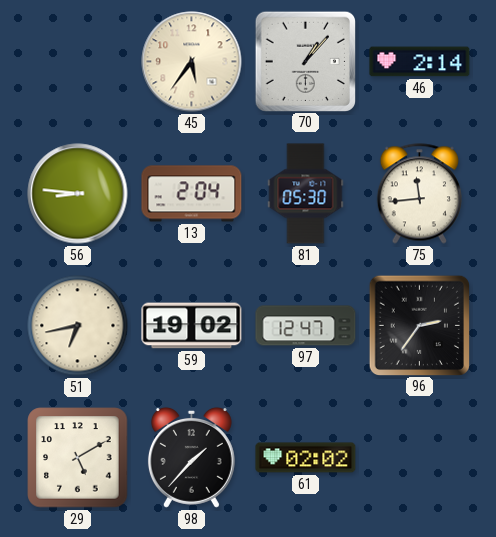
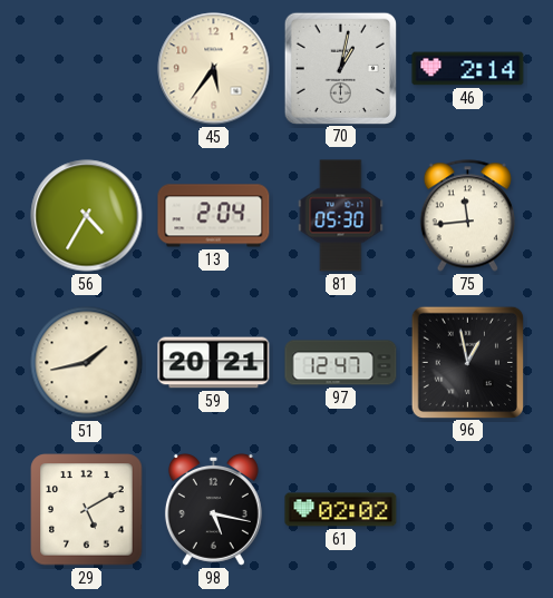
70: 1:07 -> 1:02
56: 8:46 -> 4:35
51: 6:43 -> 1:43
59: 19:02 -> 20:21
96: 2:36 -> 12:58
98: 1:37 -> 5:17
